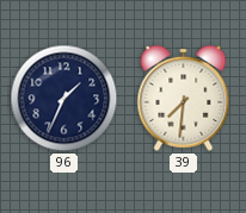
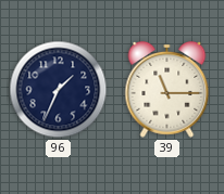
39: 7:31 -> 11:15
